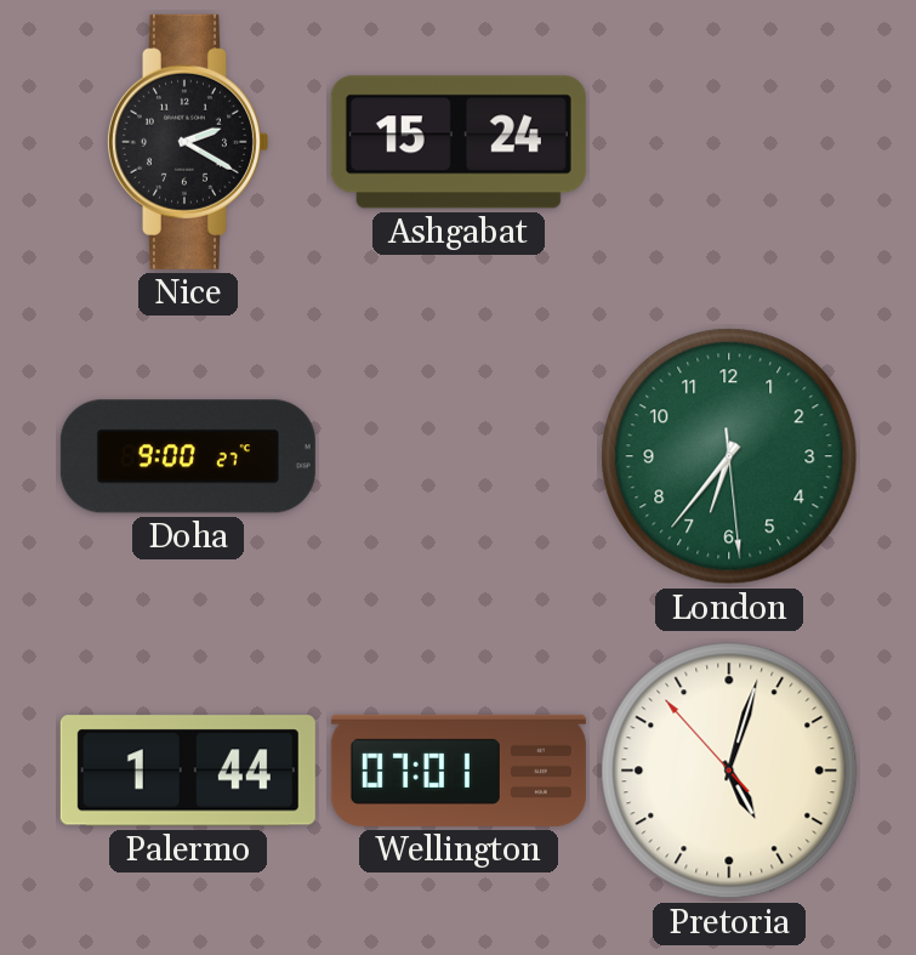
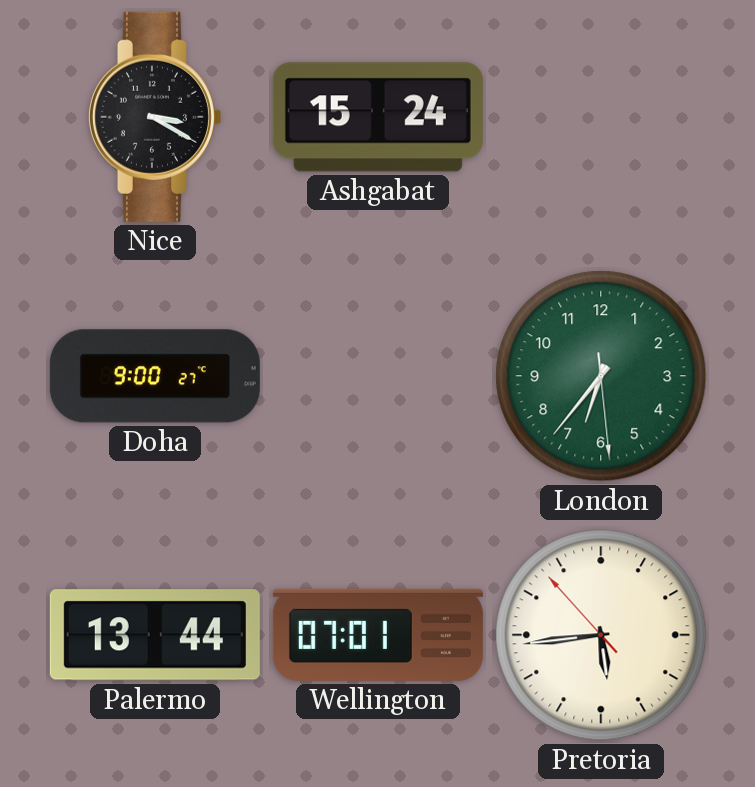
Nice: 2:20 -> 3:20
Palermo: 1:44 -> 13:44
Pretoria: 5:02 -> 5:43
